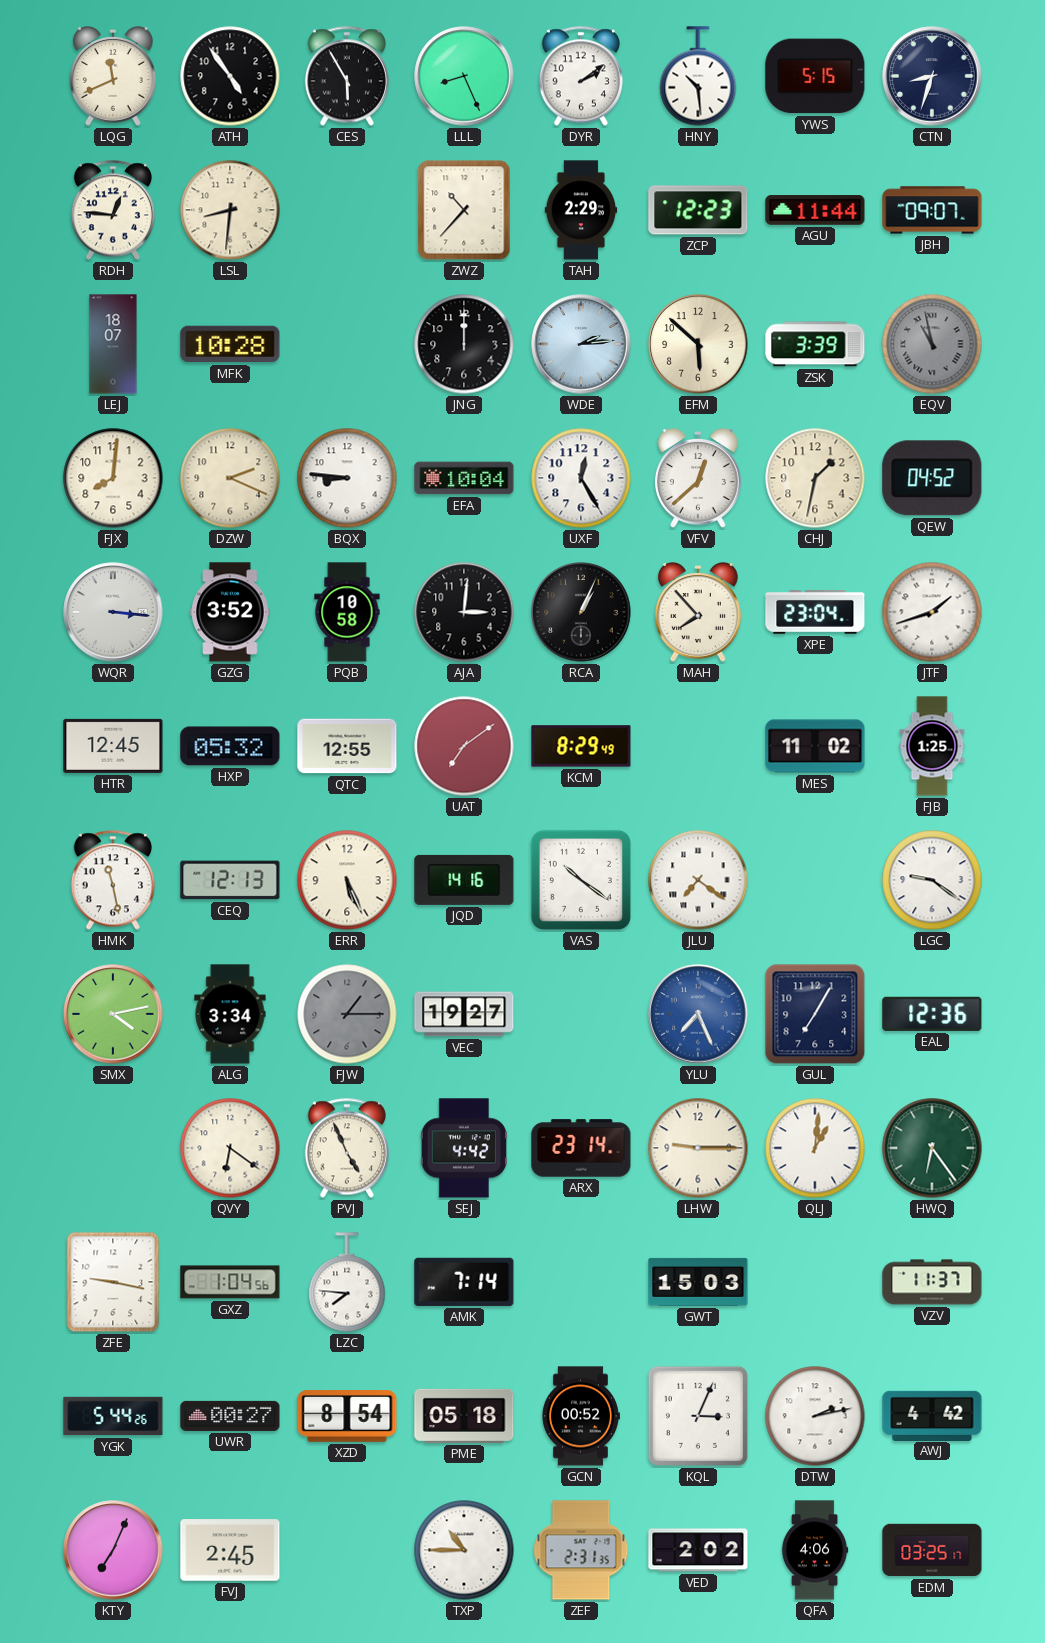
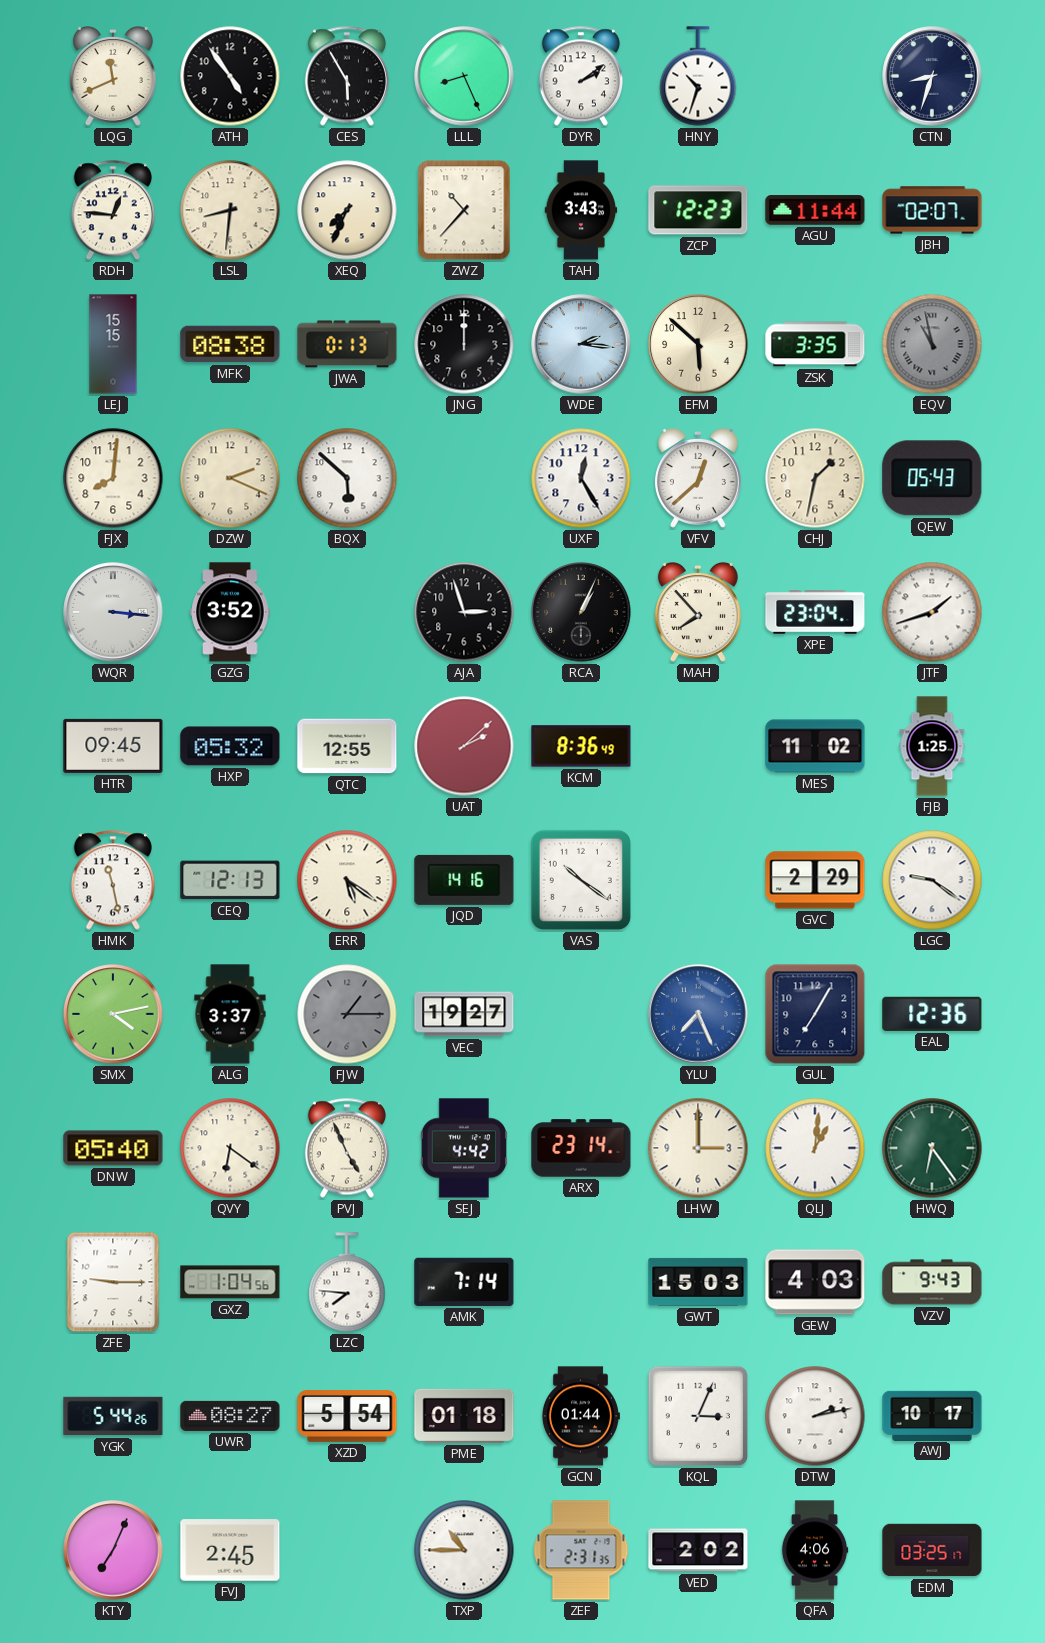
HNY: 10:29 -> 10:33
YWS: 5:15 -> none
XEQ: none -> 7:34
TAH: 2:29 -> 3:43
JBH: 09:07 -> 02:07
LEJ: 18:07 -> 15:15
MFK: 10:28 -> 08:38
JWA: none -> 0:13
WDE: 2:14 -> 2:16
ZSK: 3:39 -> 3:35
BQX: 8:46 -> 5:52
EFA: 10:04 -> none
QEW: 04:52 -> 05:43
PQB: 10:58 -> none
AJA: 3:01 -> 2:57
HTR: 12:45 -> 09:45
UAT: 7:09 -> 2:08
KCM: 8:29 -> 8:36
ERR: 5:26 -> 5:21
JLU: 7:21 -> none
GVC: none -> 2:29
ALG: 3:34 -> 3:37
DNW: none -> 05:40
LHW: 9:15 -> 3:00
ZFE: 9:17 -> 9:15
GEW: none -> 4:03
VZV: 11:37 -> 9:43
UWR: 00:27 -> 08:27
XZD: 8:54 -> 5:54
PME: 05:18 -> 01:18
GCN: 00:52 -> 01:44
AWJ: 4:42 -> 10:17
